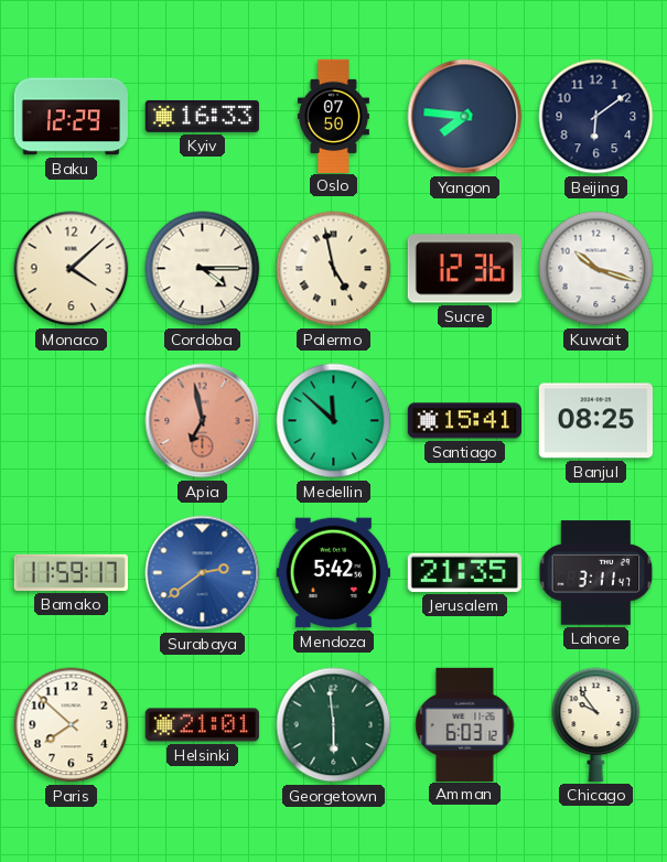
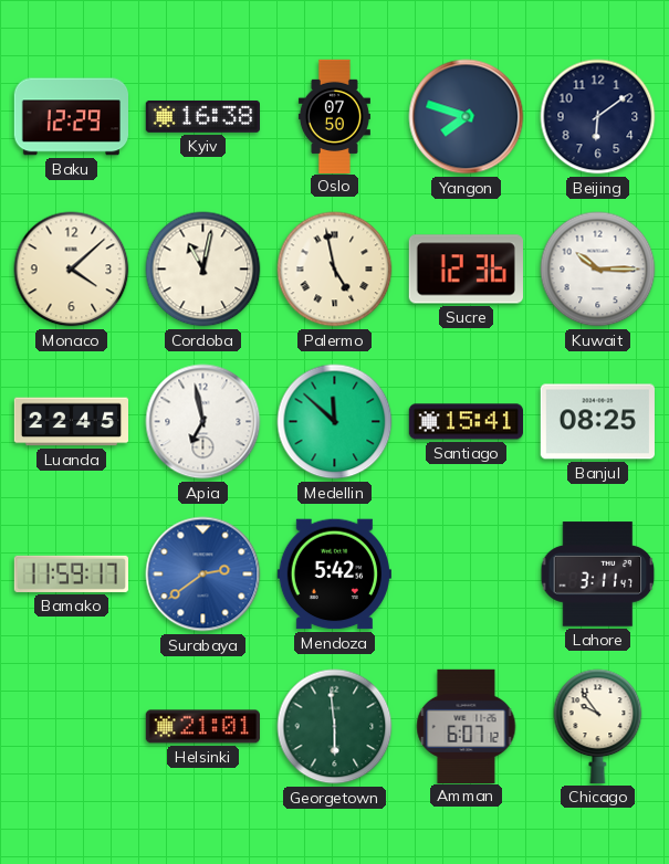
Kyiv: 16:33 -> 16:38
Yangon: 7:46 -> 7:48
Cordoba: 4:15 -> 11:02
Kuwait: 10:18 -> 10:15
Luanda: none -> 22:45
Apia dial: salmon -> white
Jerusalem: 21:35 -> none
Paris: 7:52 -> none
Amman: 6:03 -> 6:07
